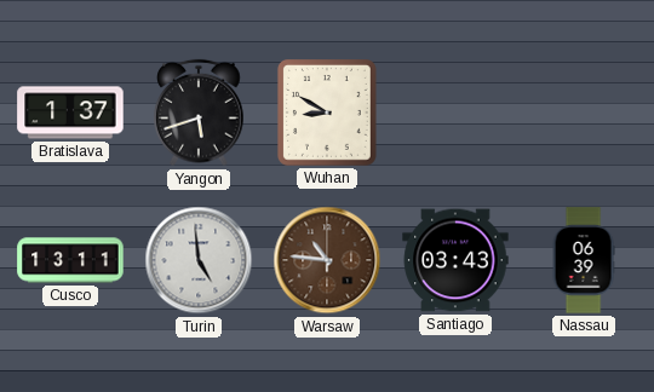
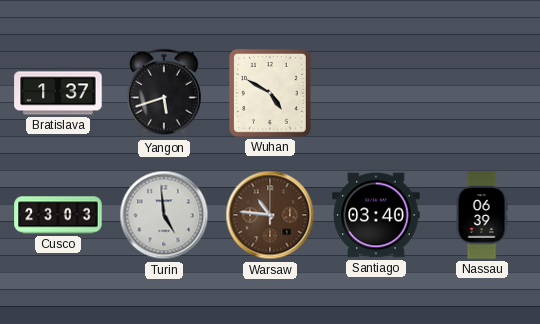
Wuhan: 8:50 -> 4:50
Cusco: 13:11 -> 23:03
Santiago: 03:43 -> 03:40
